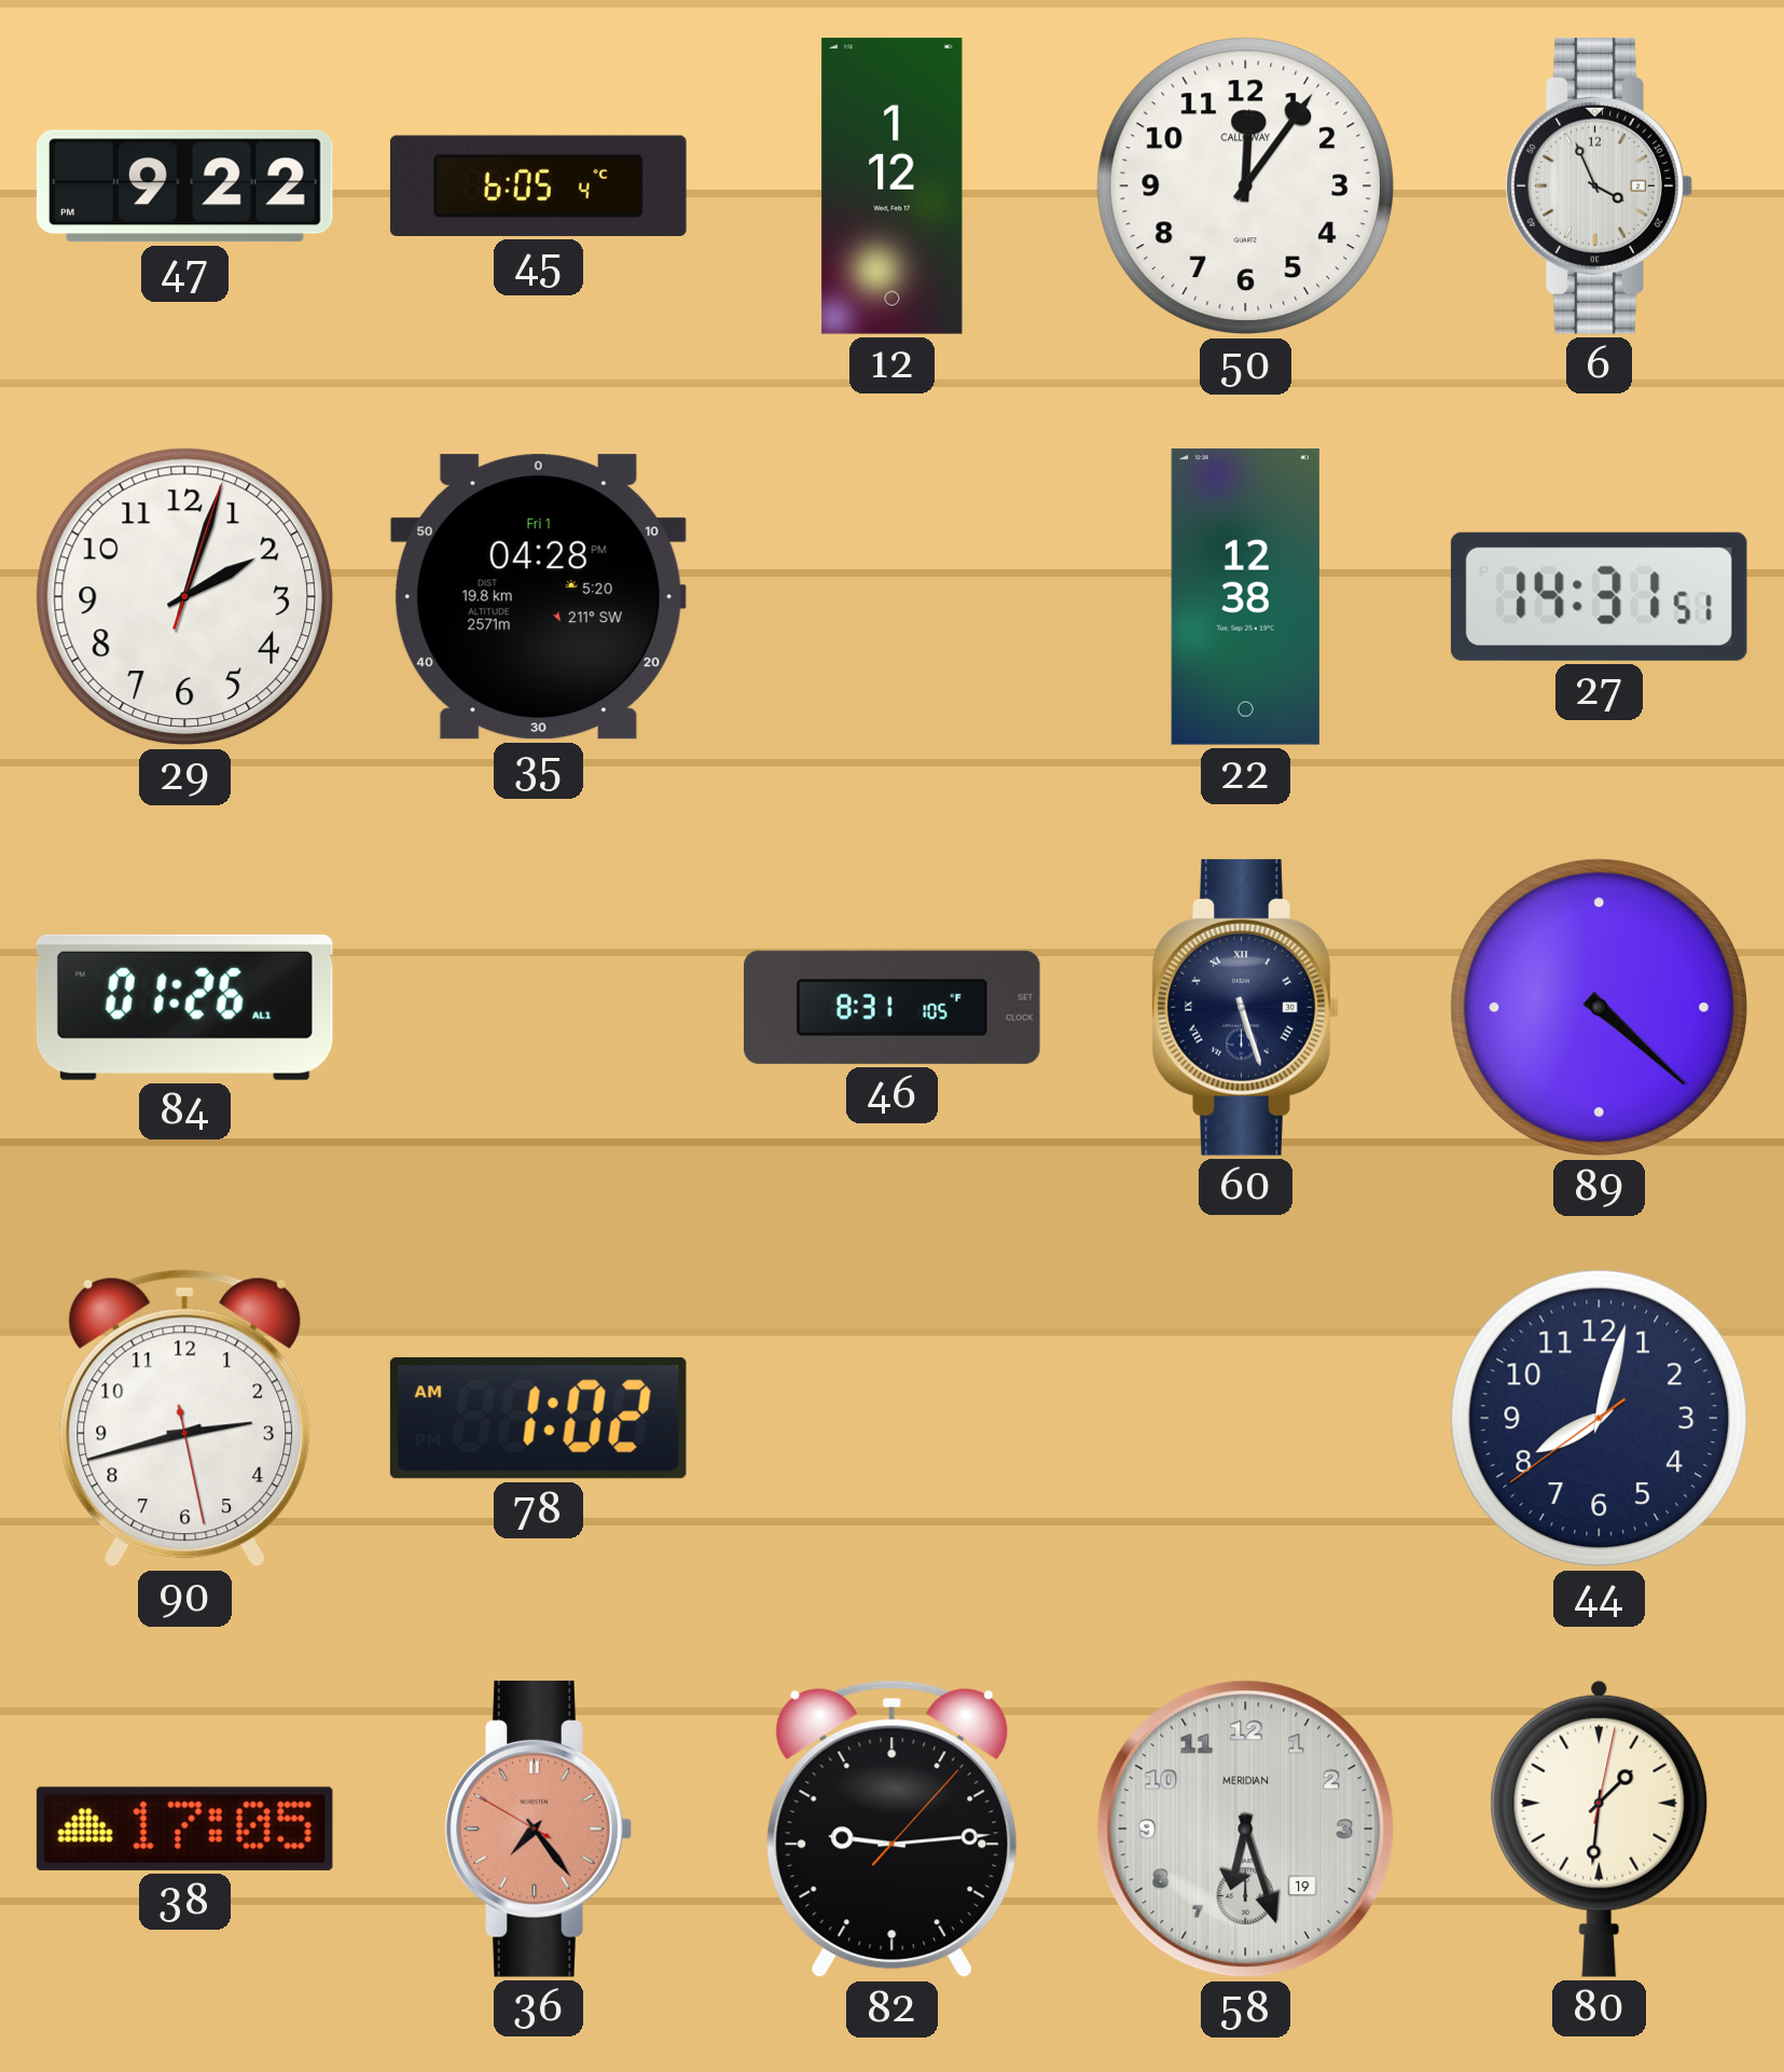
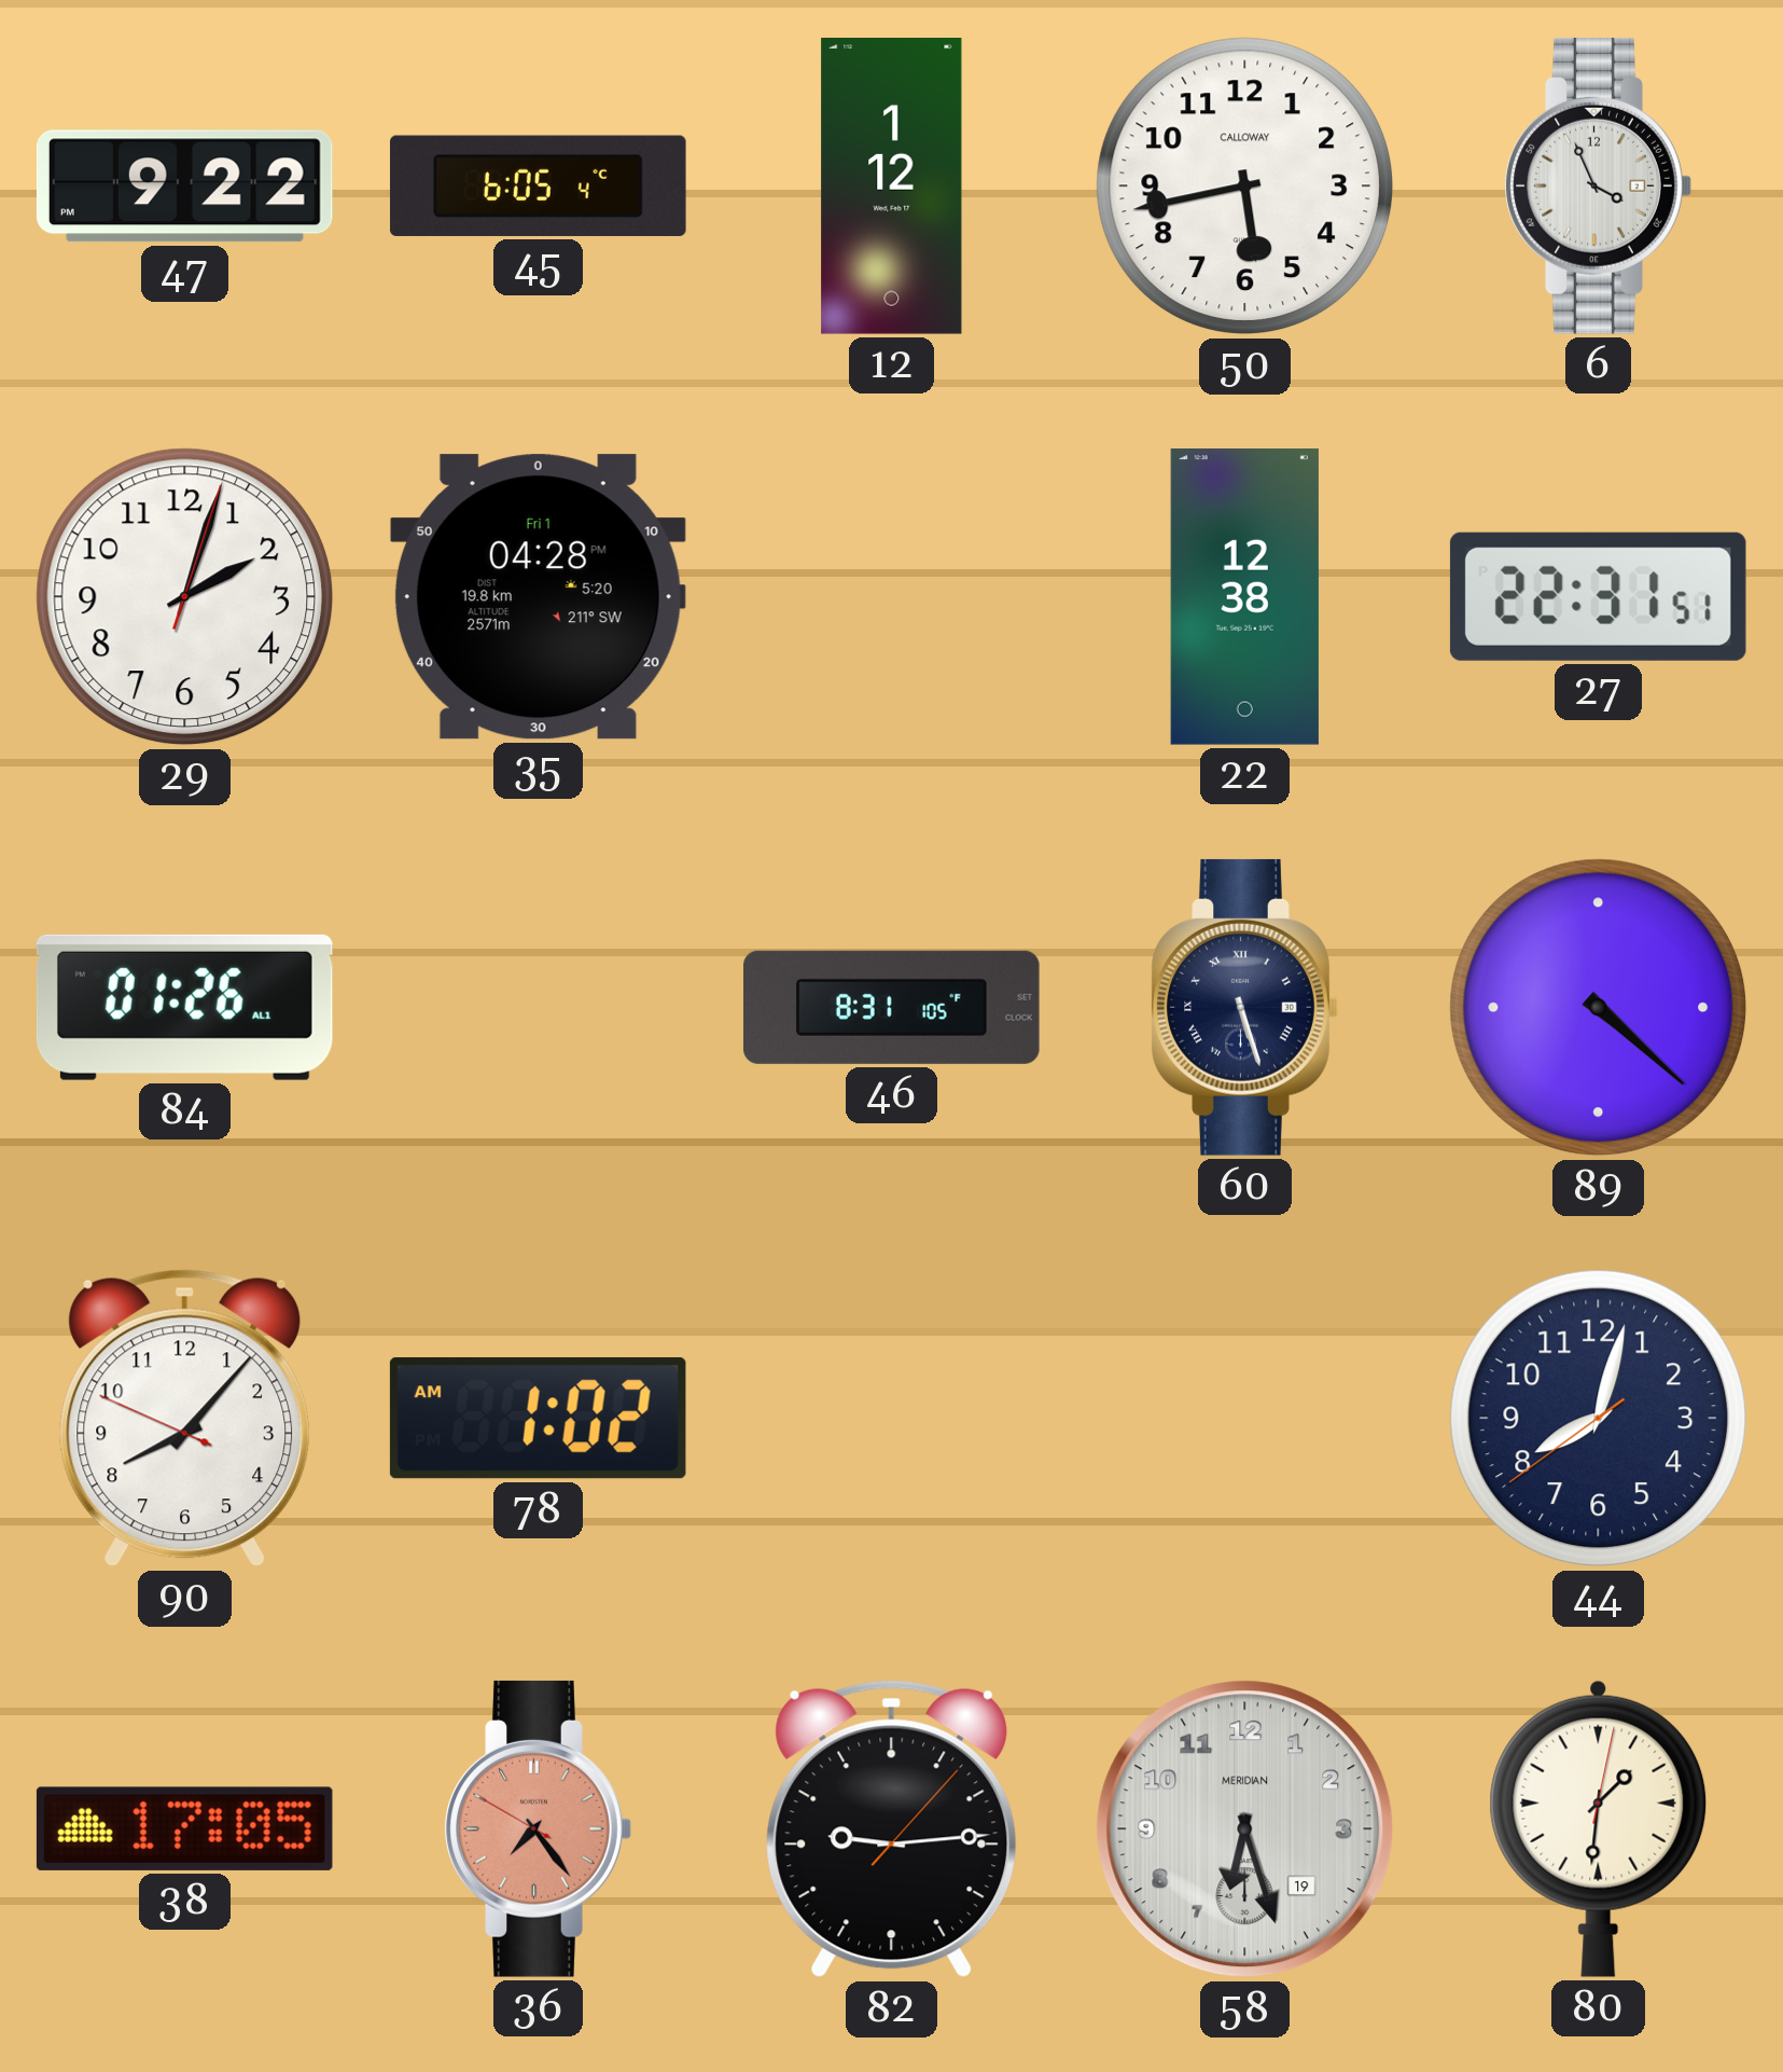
50: 12:06 -> 5:43
27: 14:31 -> 22:31
90: 2:42 -> 8:06
